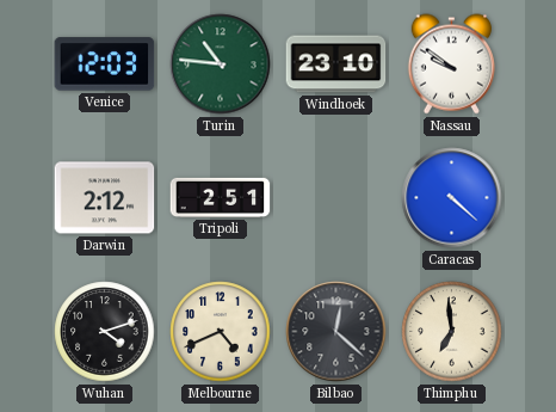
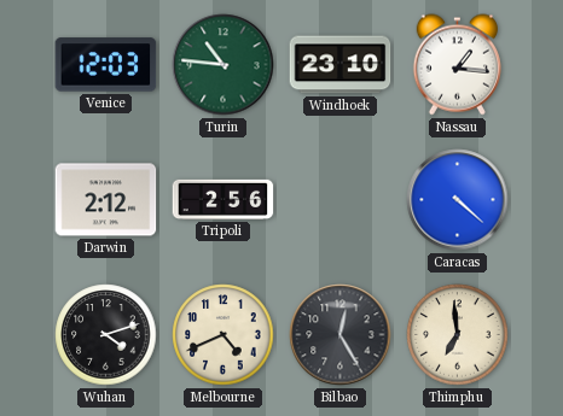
Nassau: 9:51 -> 1:16
Tripoli: 2:51 -> 2:56
Bilbao: 12:22 -> 12:25
